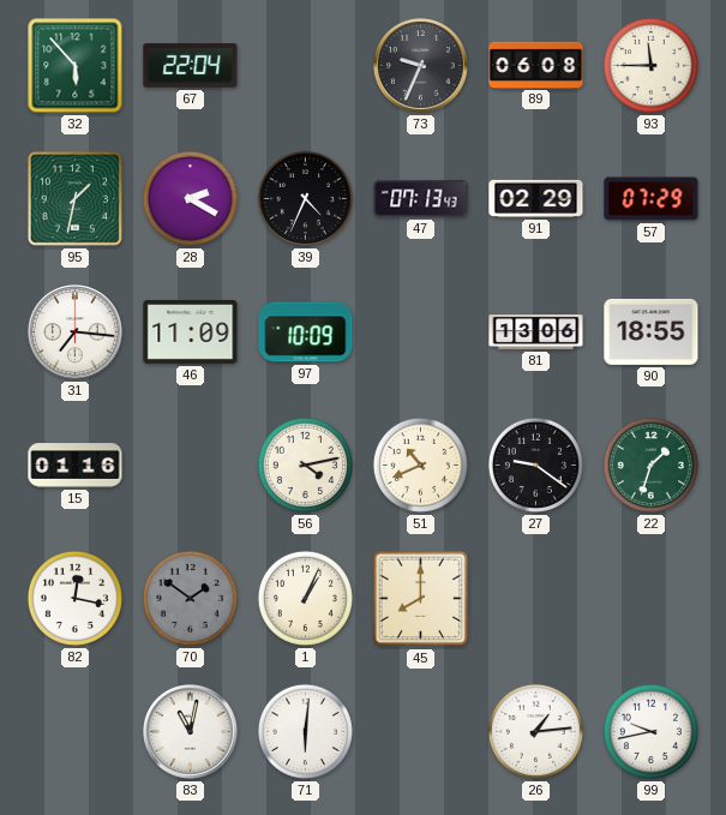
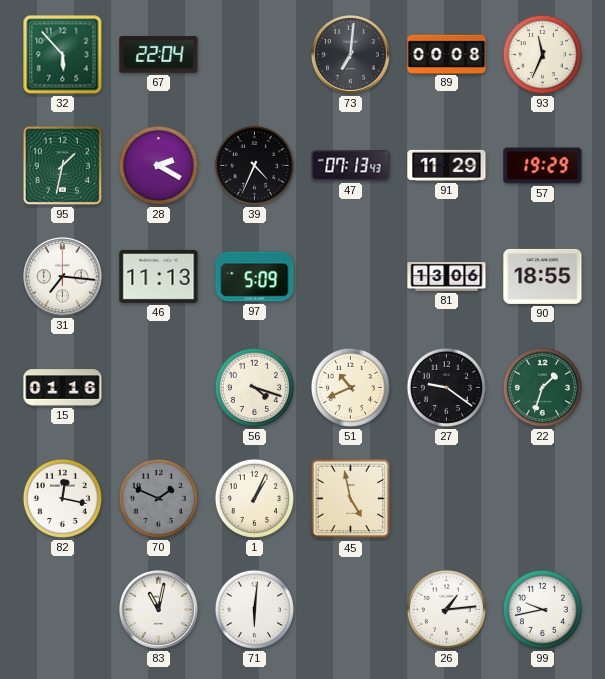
73: 9:34 -> 7:01
89: 06:08 -> 00:08
93: 11:45 -> 11:34
91: 02:29 -> 11:29
57: 07:29 -> 19:29
46: 11:09 -> 11:13
97: 10:09 -> 5:09
56: 4:13 -> 4:18
70: 1:51 -> 1:49
45: 8:00 -> 4:58
